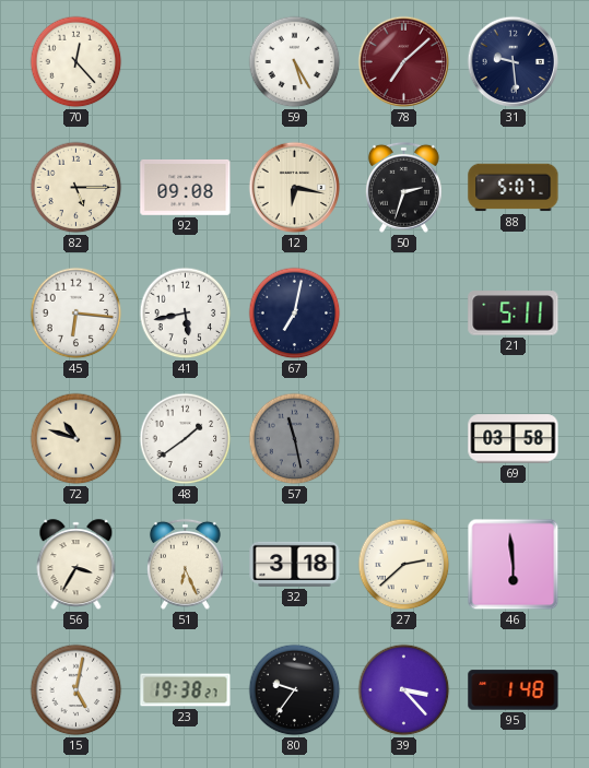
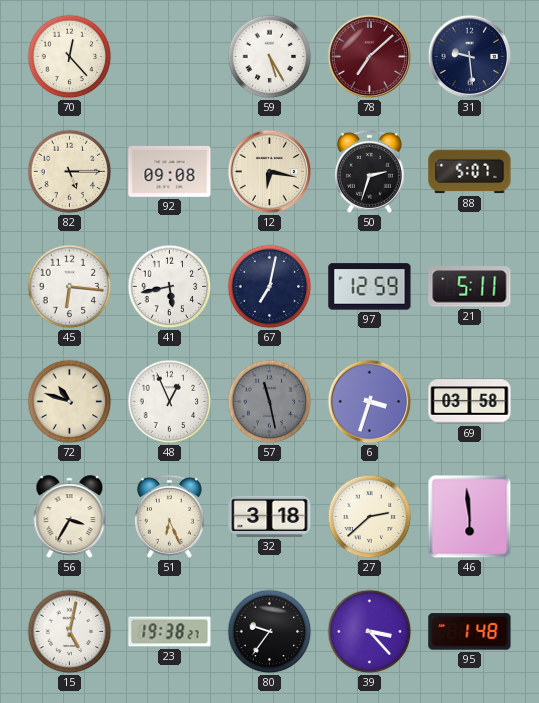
97: none -> 12:59
48: 1:39 -> 12:56
6: none -> 3:33
